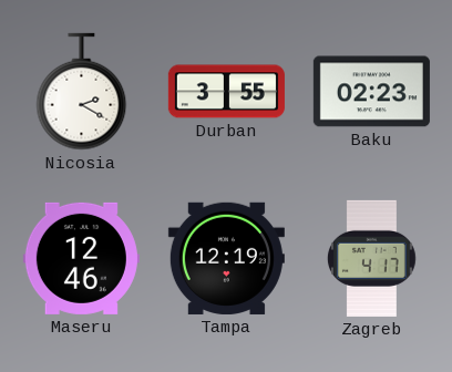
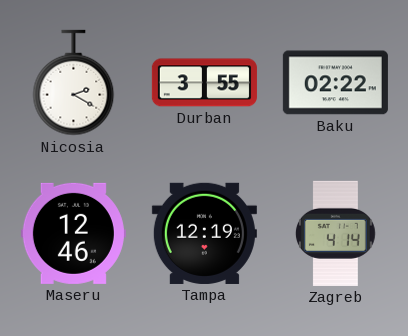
Baku: 02:23 -> 02:22
Zagreb: 4:17 -> 4:14
